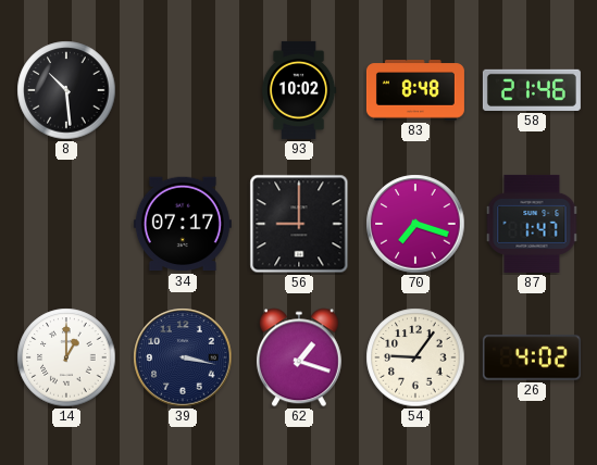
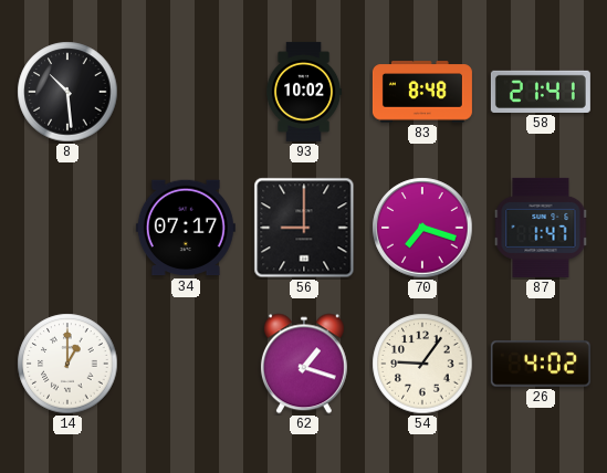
58: 21:46 -> 21:41
39: 3:17 -> none
